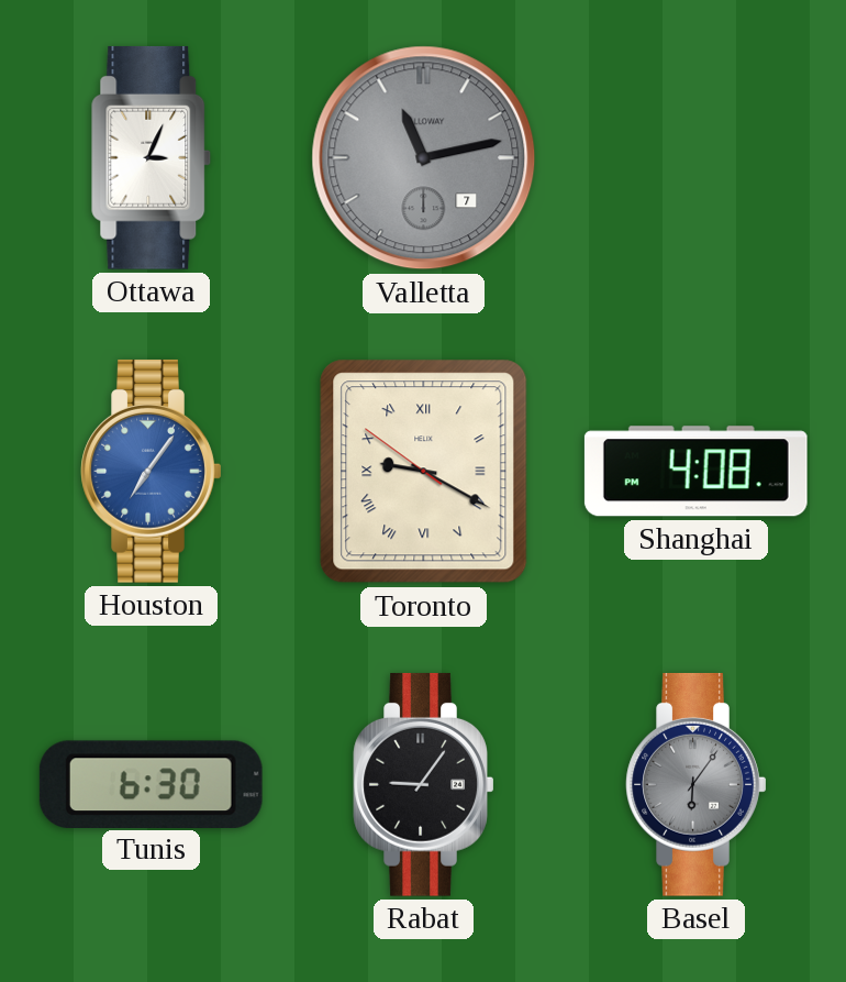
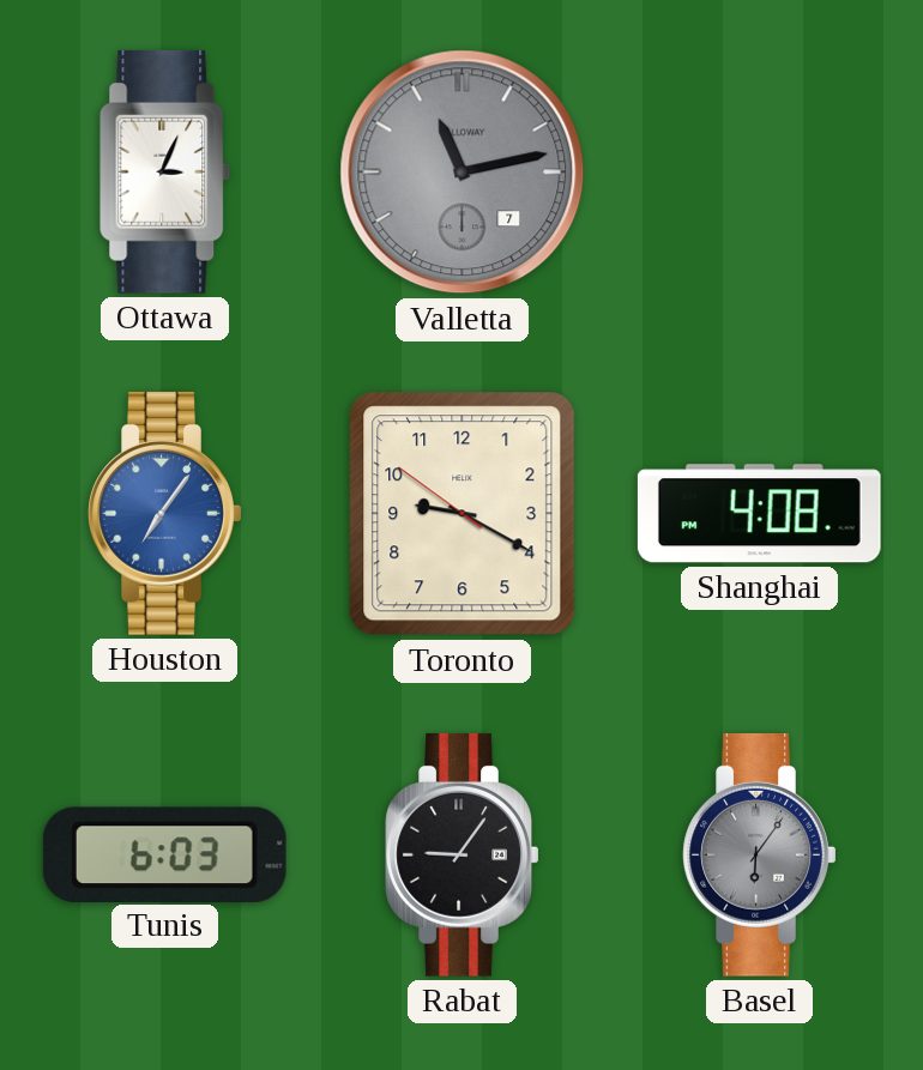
Toronto numerals: Roman -> Arabic
Tunis: 6:30 -> 6:03
